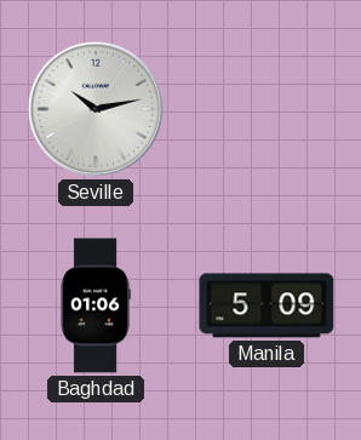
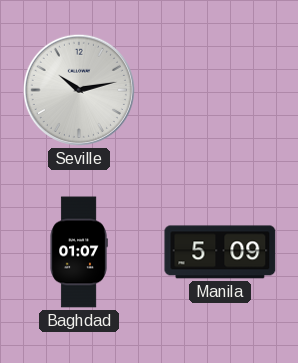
Baghdad: 01:06 -> 01:07
